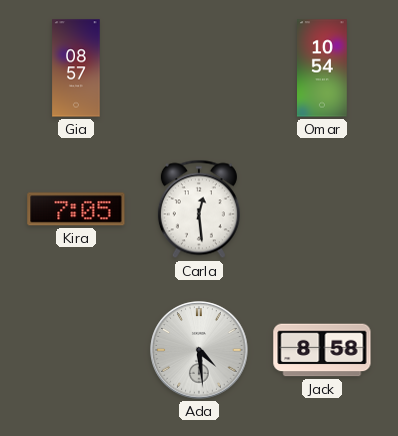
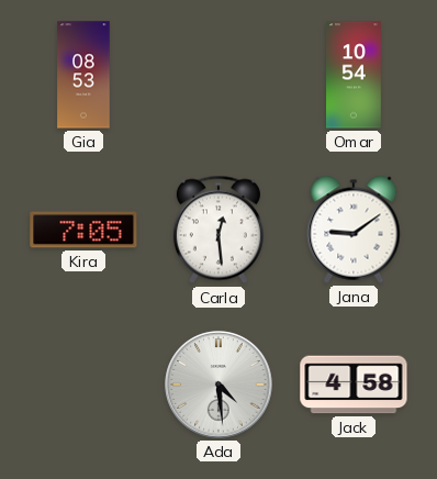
Gia: 08:57 -> 08:53
Jana: none -> 9:09
Jack: 8:58 -> 4:58
